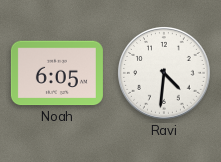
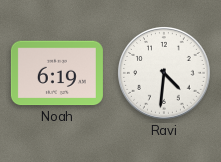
Noah: 6:05 -> 6:19
